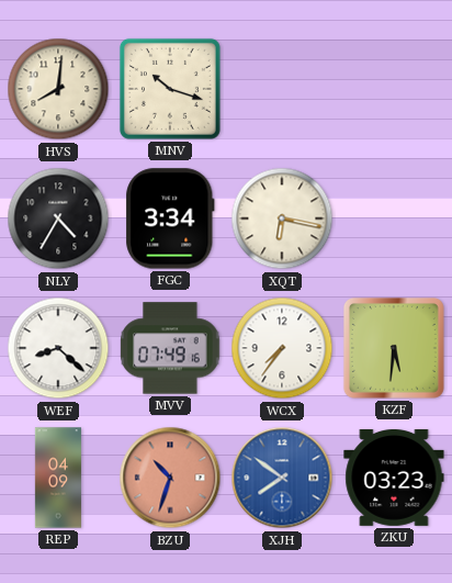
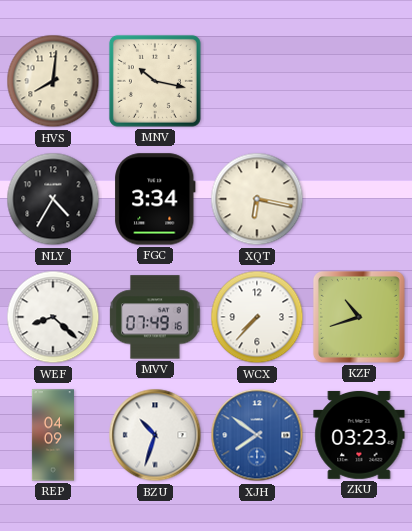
MNV: 10:18 -> 10:17
WCX: 7:36 -> 7:37
KZF: 5:31 -> 10:42
BZU dial: salmon -> white
